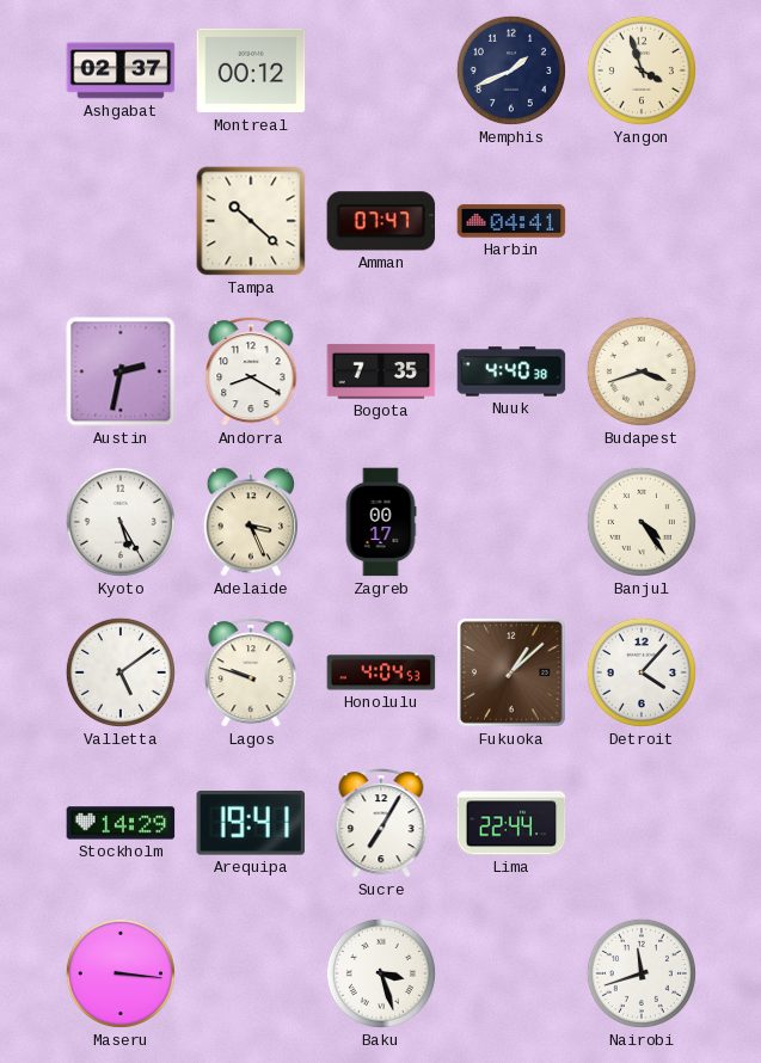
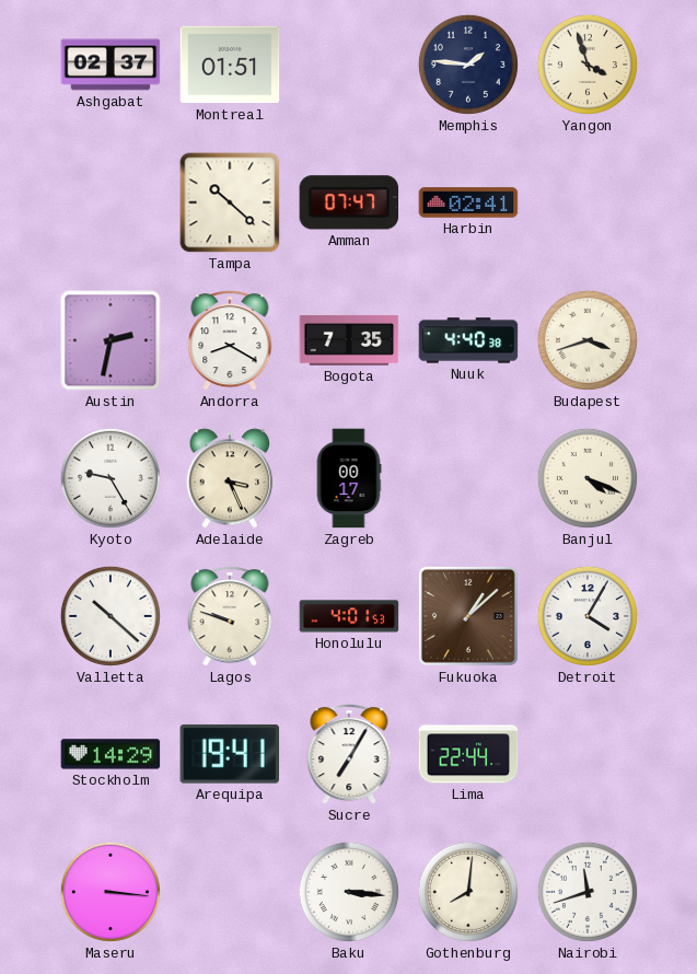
Montreal: 00:12 -> 01:51
Memphis: 1:41 -> 1:46
Harbin: 04:41 -> 02:41
Kyoto: 5:25 -> 9:25
Banjul: 4:24 -> 4:19
Valletta: 5:09 -> 10:22
Honolulu: 4:04 -> 4:01
Detroit: 4:07 -> 4:05
Baku: 3:27 -> 3:16
Gothenburg: none -> 8:01
